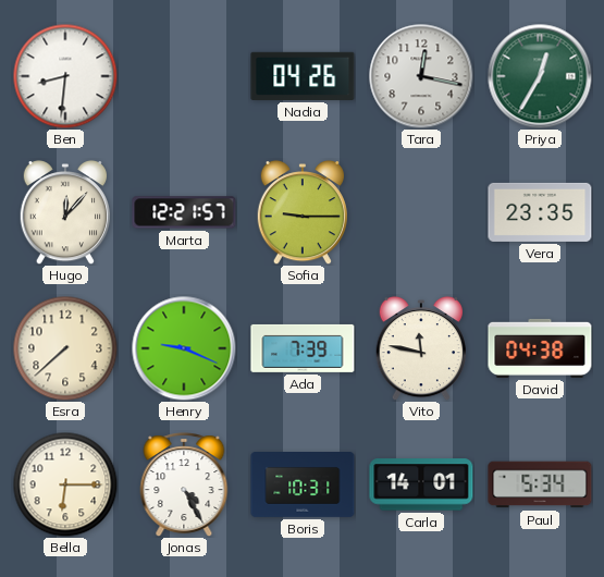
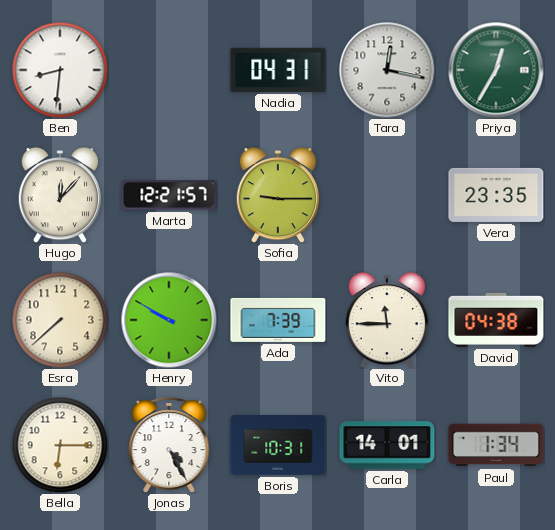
Nadia: 04:26 -> 04:31
Henry: 9:19 -> 9:50
Vito: 11:47 -> 11:45
Paul: 5:34 -> 1:34
